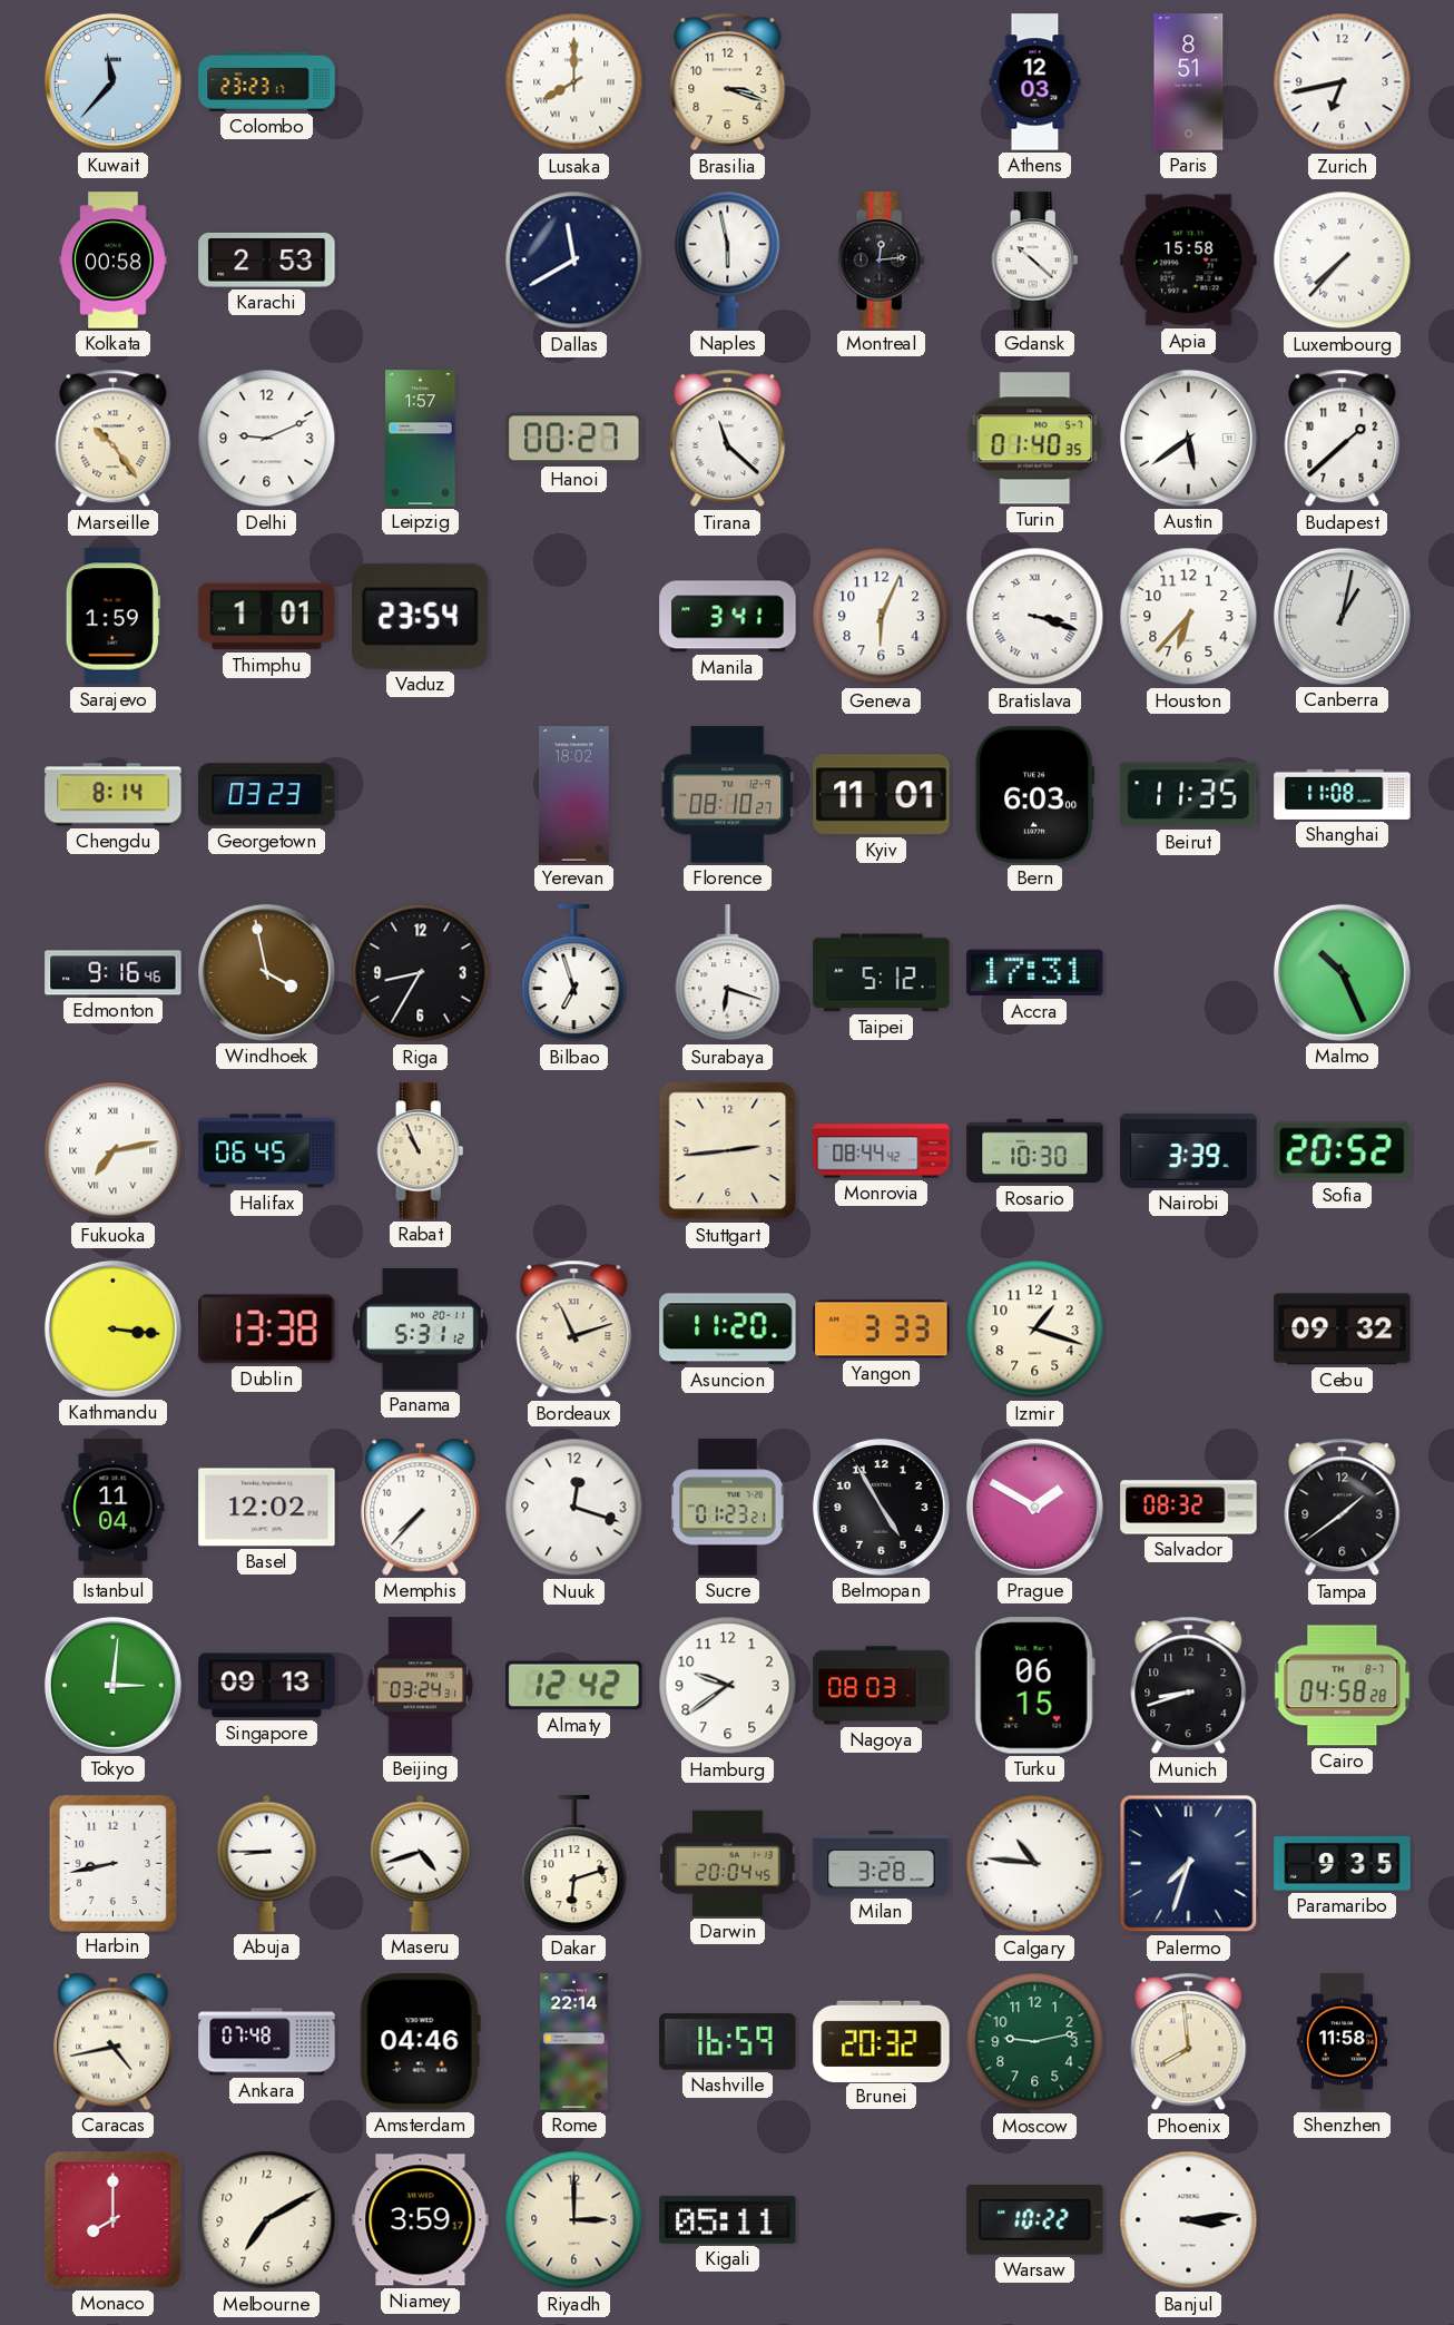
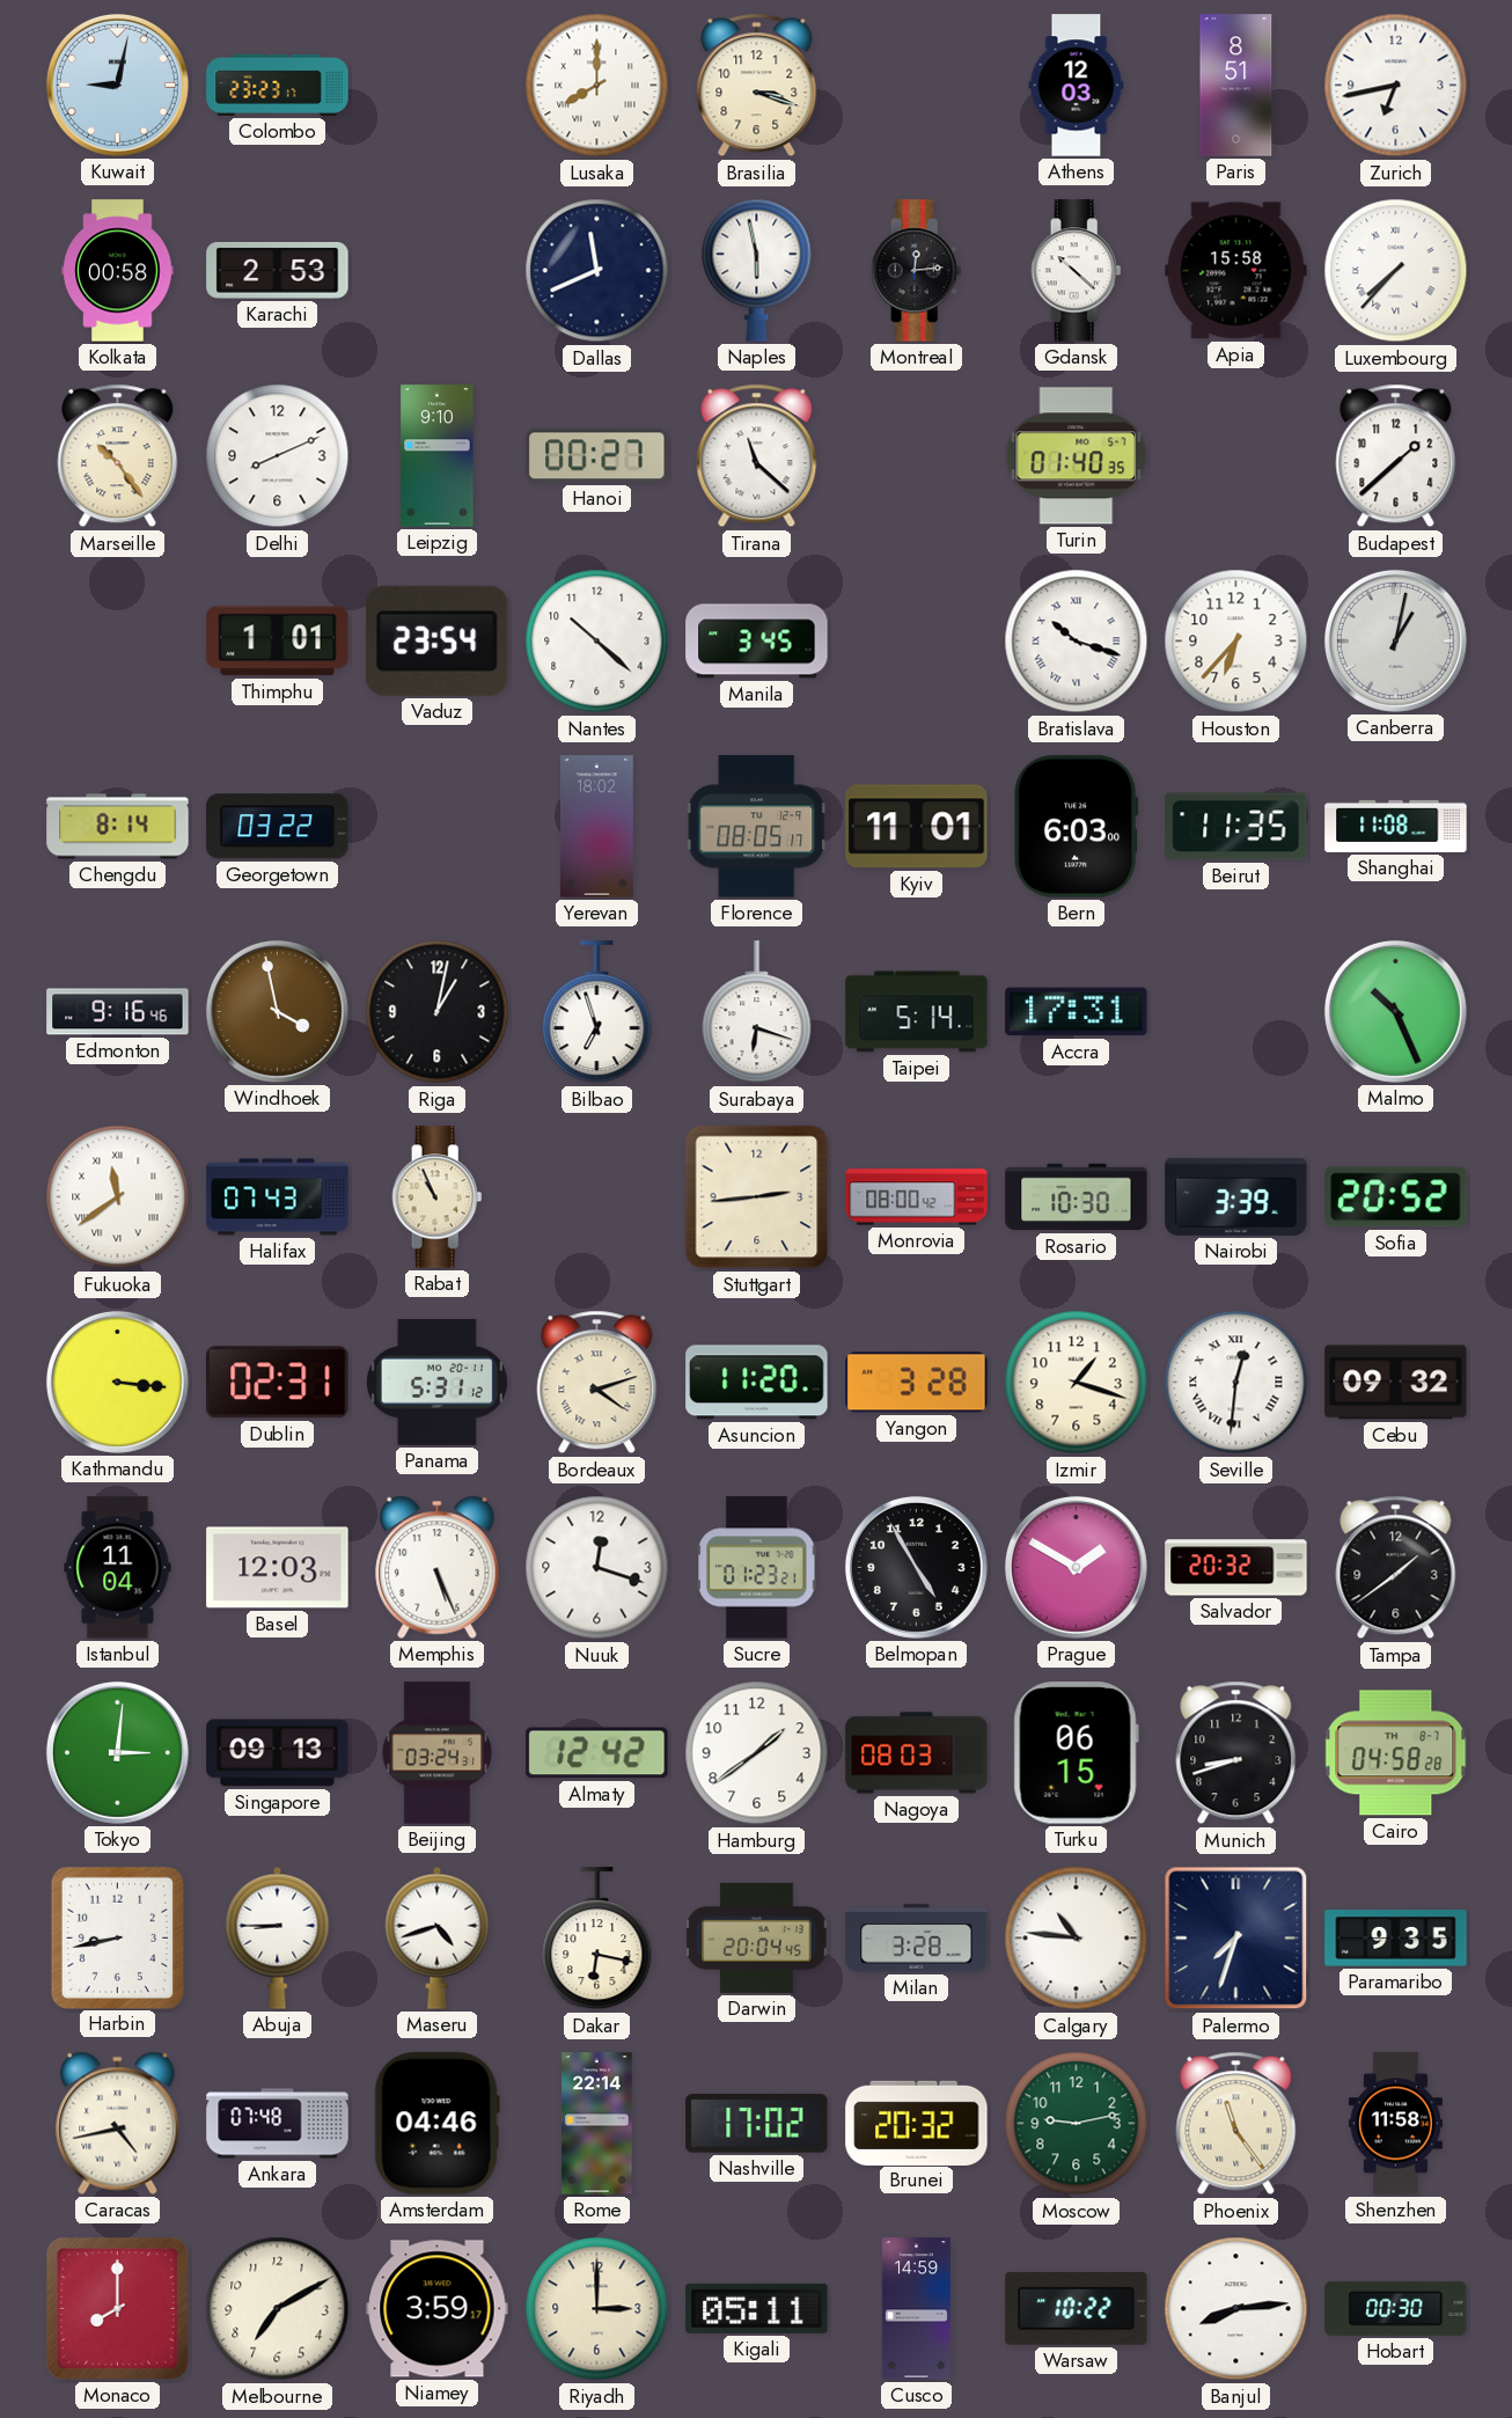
Kuwait: 11:37 -> 9:02
Dallas: 11:40 -> 11:41
Delhi: 9:11 -> 8:11
Leipzig: 1:57 -> 9:10
Austin: 5:39 -> none
Sarajevo: 1:59 -> none
Nantes: none -> 10:22
Manila: 3:41 -> 3:45
Geneva: 6:04 -> none
Bratislava: 3:18 -> 10:18
Georgetown: 03:23 -> 03:22
Florence: 08:10 -> 08:05
Riga: 8:35 -> 1:02
Taipei: 5:12 -> 5:14
Fukuoka: 7:13 -> 11:39
Halifax: 06:45 -> 07:43
Monrovia: 08:44 -> 08:00
Dublin: 13:38 -> 02:31
Bordeaux: 11:12 -> 4:12
Yangon: 3:33 -> 3:28
Seville: none -> 12:31
Basel: 12:02 -> 12:03
Memphis: 7:37 -> 5:26
Salvador: 08:32 -> 20:32
Hamburg: 9:39 -> 1:39
Dakar: 6:12 -> 6:17
Nashville: 16:59 -> 17:02
Phoenix: 7:59 -> 11:24
Cusco: none -> 14:59
Banjul: 3:14 -> 8:14
Hobart: none -> 00:30
